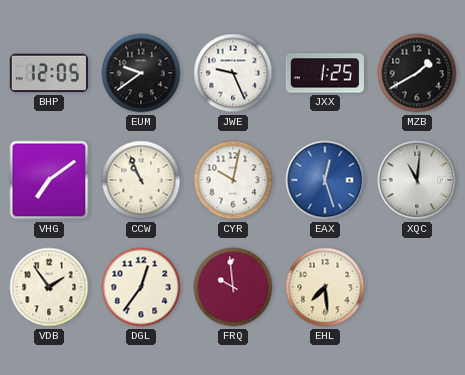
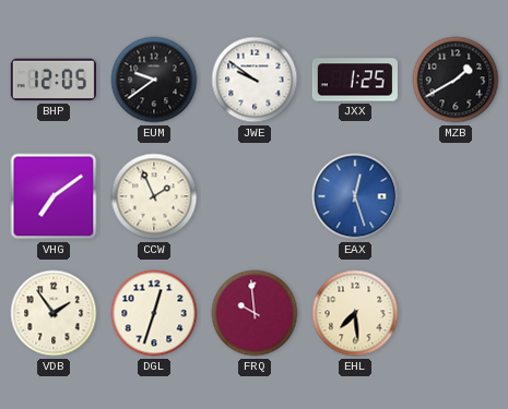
JWE: 9:26 -> 9:51
CCW: 10:56 -> 1:56
CYR: 10:02 -> none
XQC: 11:01 -> none
DGL: 12:36 -> 12:33
